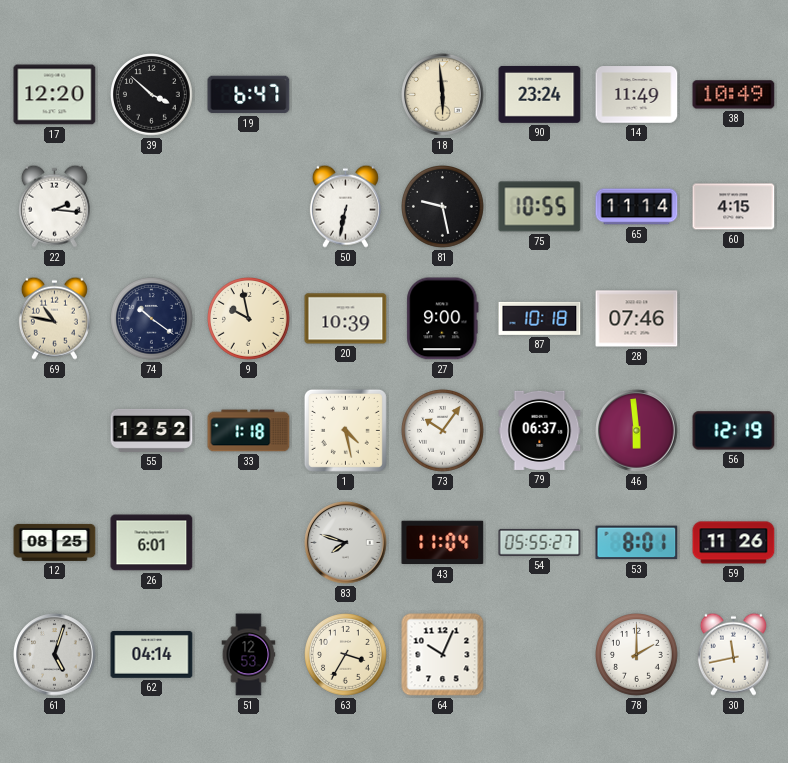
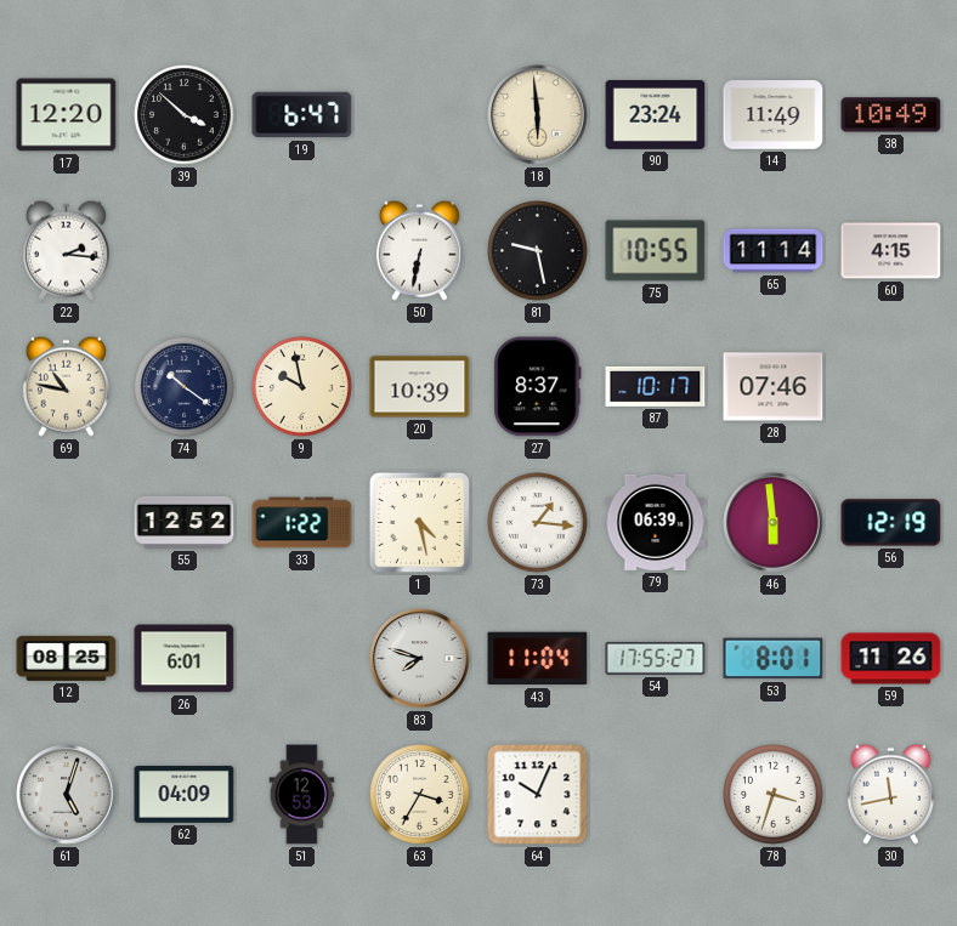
27: 9:00 -> 8:37
87: 10:18 -> 10:17
33: 1:18 -> 1:22
73: 10:06 -> 1:16
79: 06:37 -> 06:39
54: 05:55 -> 17:55
62: 04:14 -> 04:09
78: 2:00 -> 3:33
